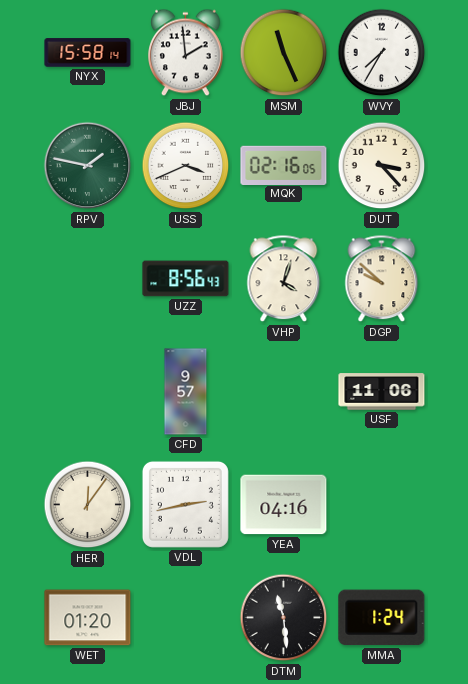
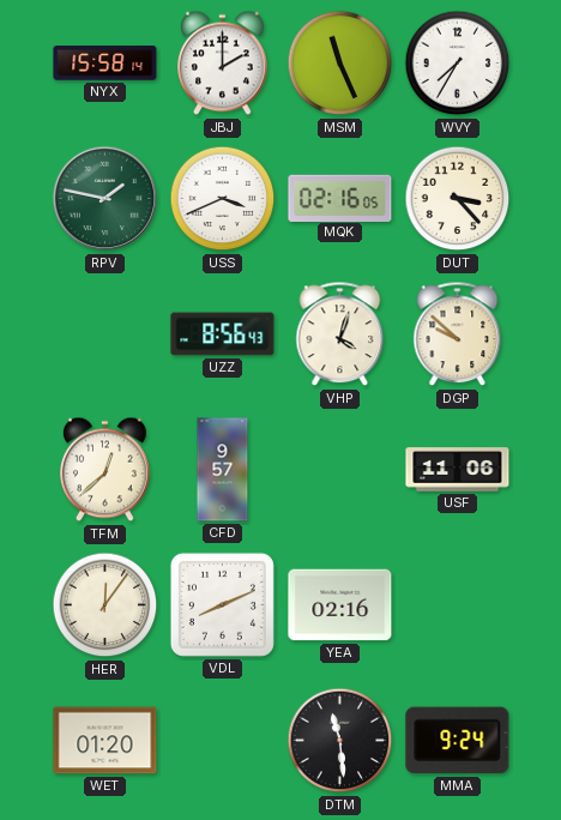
JBJ: 1:59 -> 2:00
TFM: none -> 12:38
VDL: 2:43 -> 8:11
YEA: 04:16 -> 02:16
MMA: 1:24 -> 9:24
